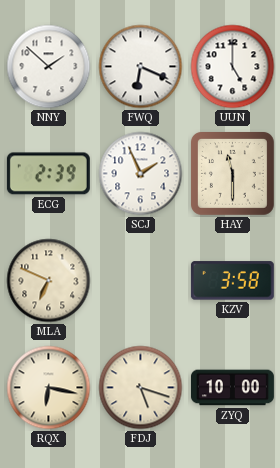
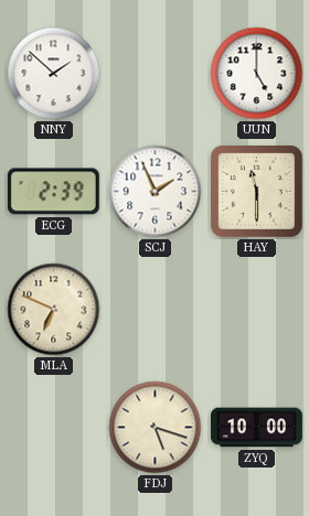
FWQ: 6:19 -> none
KZV: 3:58 -> none
RQX: 6:17 -> none
